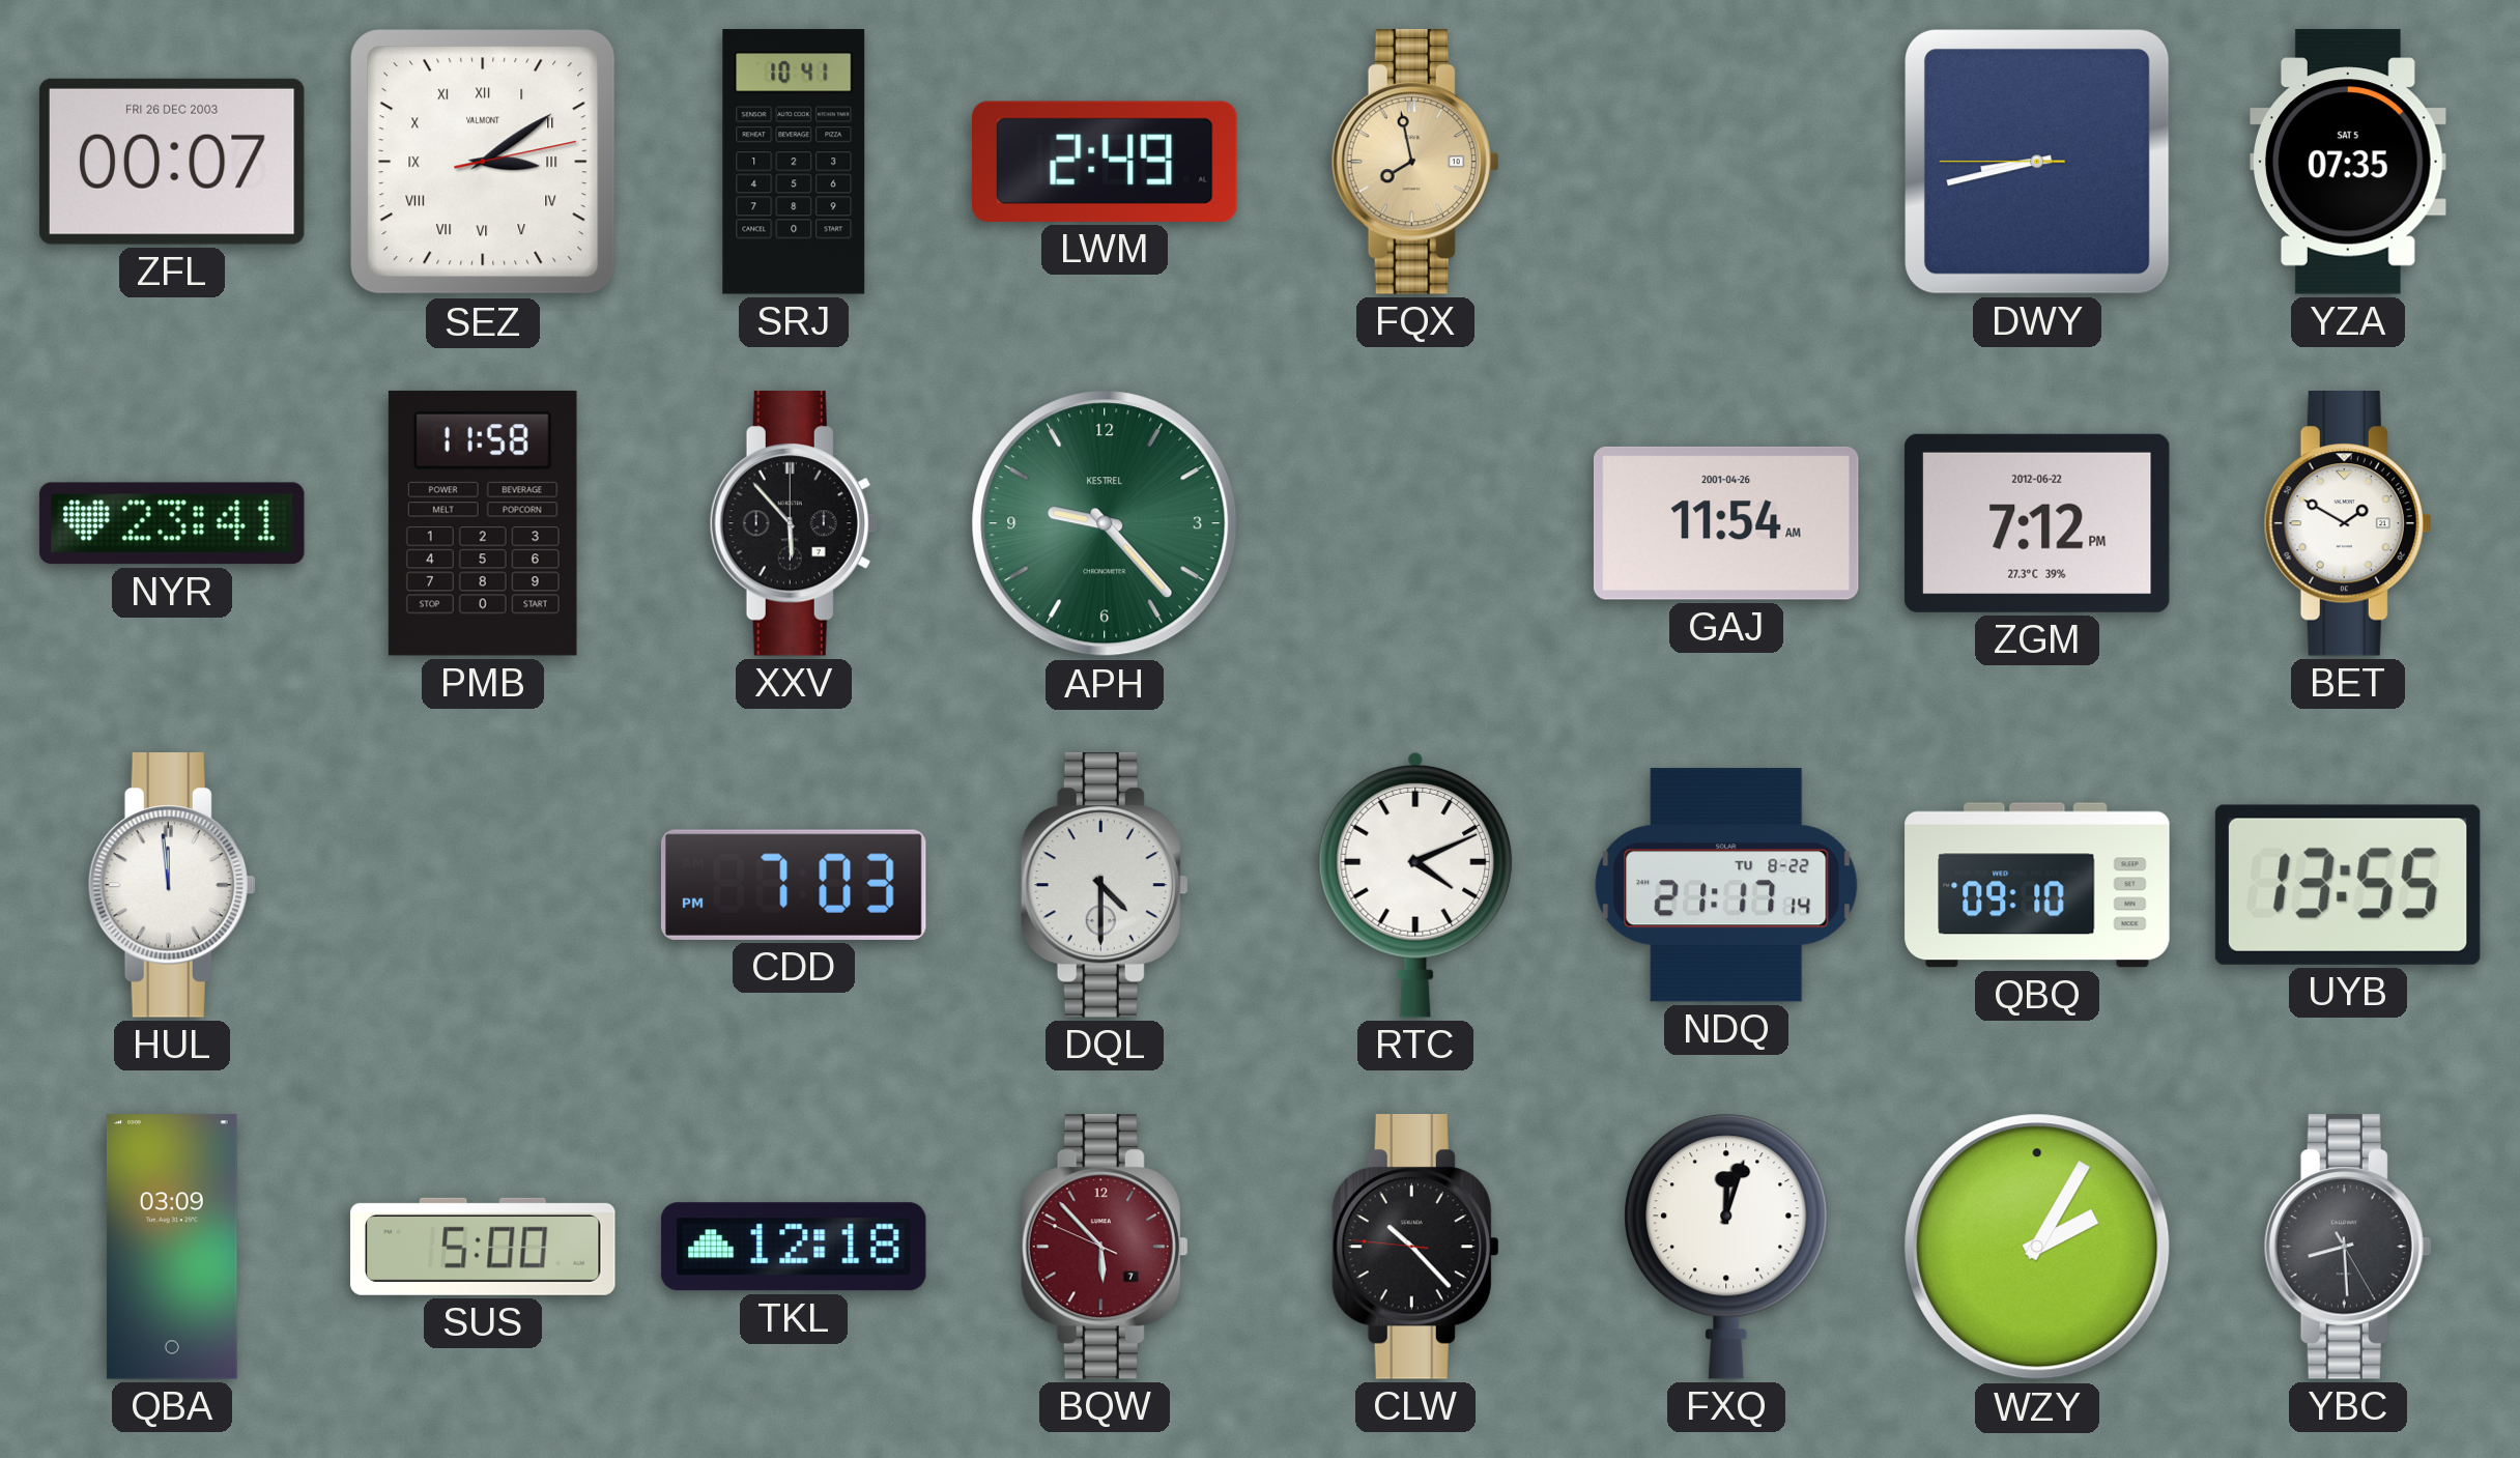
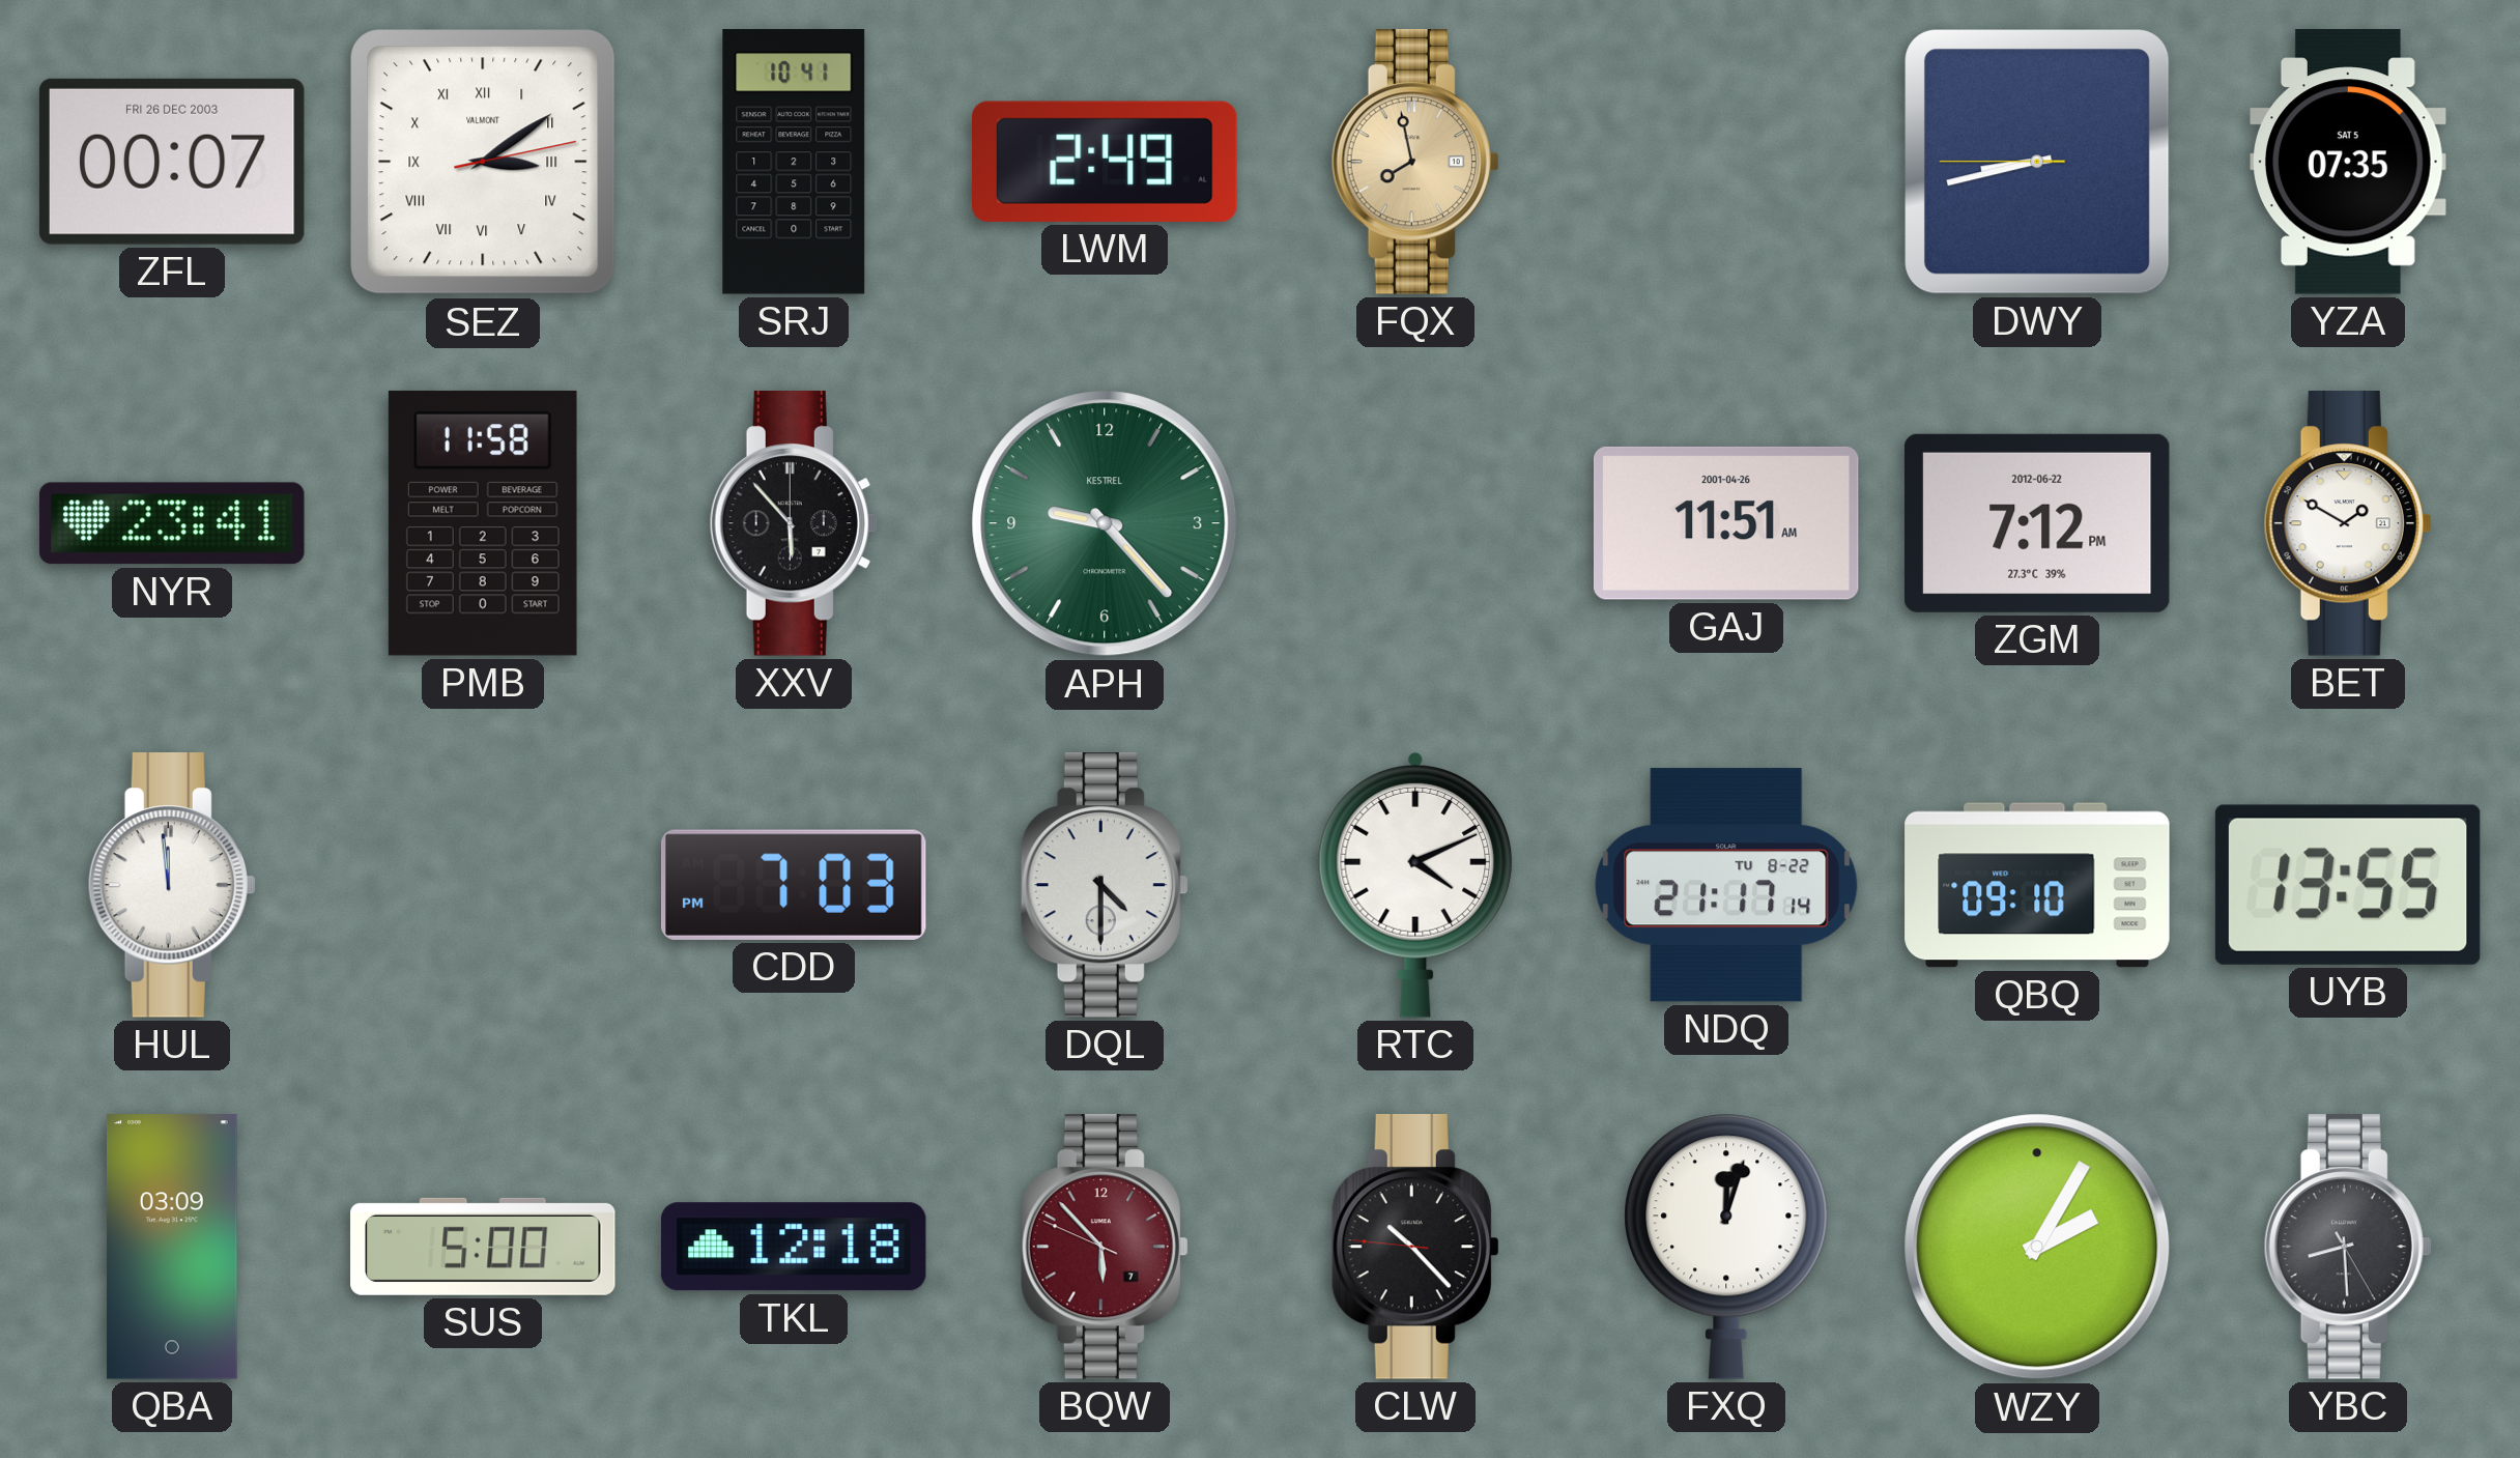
GAJ: 11:54 -> 11:51
